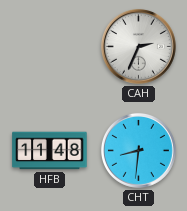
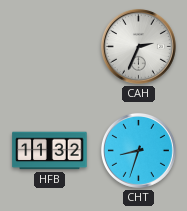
HFB: 11:48 -> 11:32
CHT: 8:31 -> 8:33
